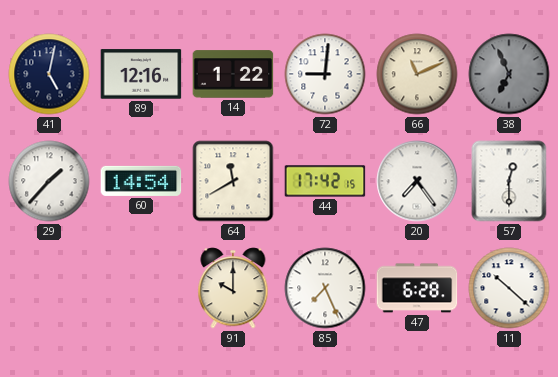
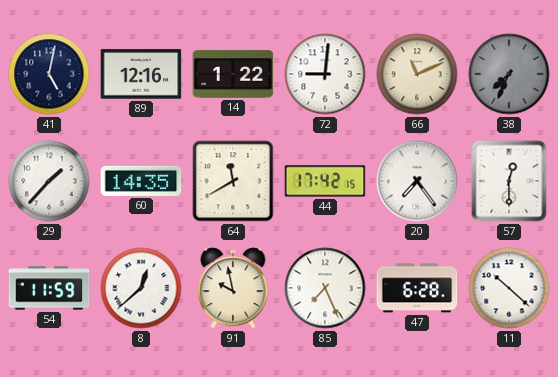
38: 6:56 -> 7:34
60: 14:54 -> 14:35
54: none -> 11:59
8: none -> 12:38
91: 10:00 -> 9:58
